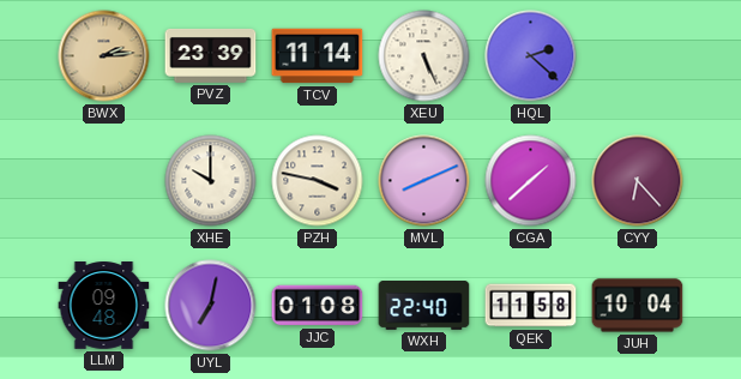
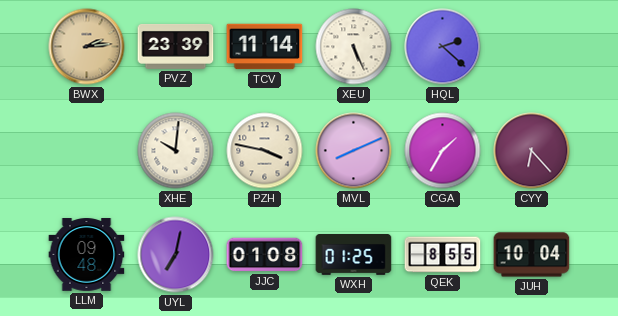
XHE: 10:00 -> 10:01
CGA: 1:38 -> 1:35
WXH: 22:40 -> 01:25
QEK: 11:58 -> 8:55
